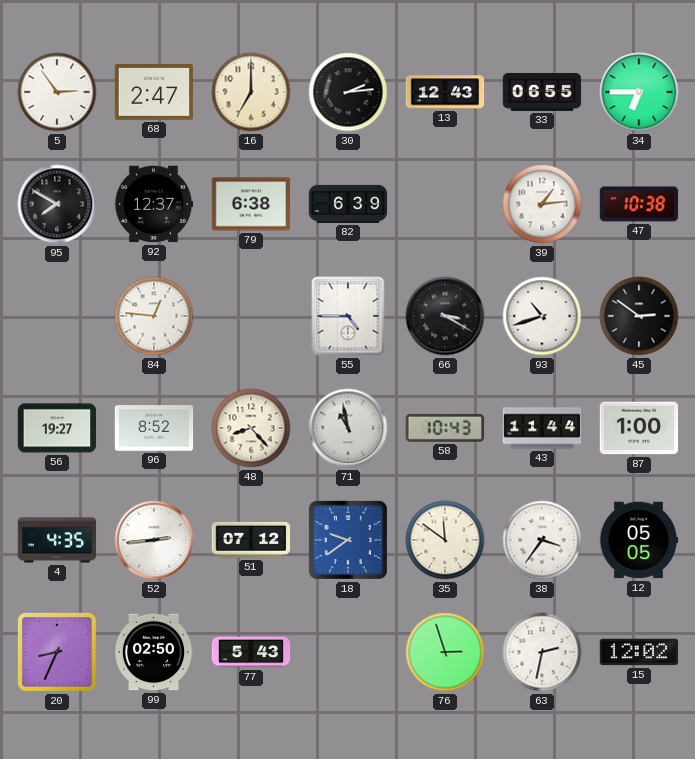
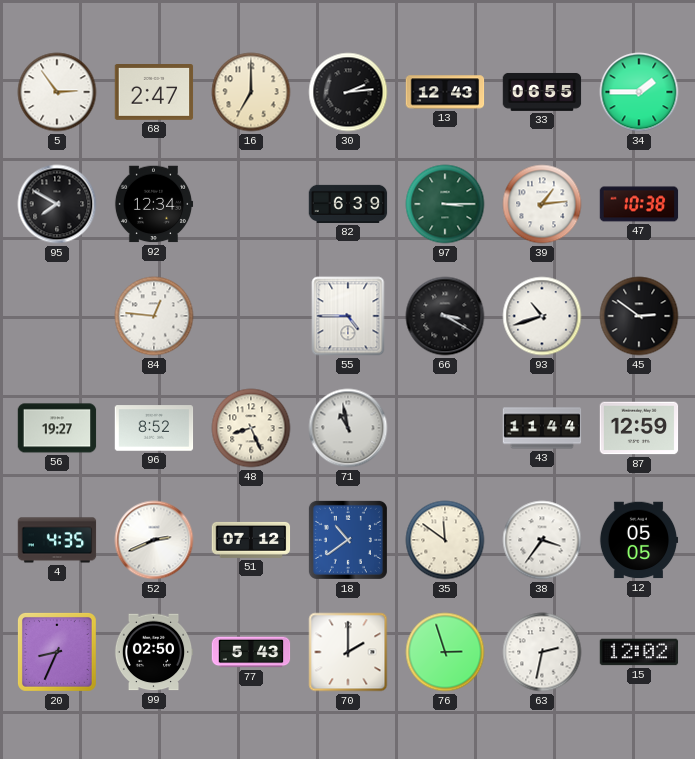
34: 6:45 -> 1:45
92: 12:37 -> 12:34
79: 6:38 -> none
97: none -> 3:15
48: 8:23 -> 8:26
58: 10:43 -> none
87: 1:00 -> 12:59
52: 2:44 -> 2:41
18: 9:39 -> 10:39
70: none -> 2:00
